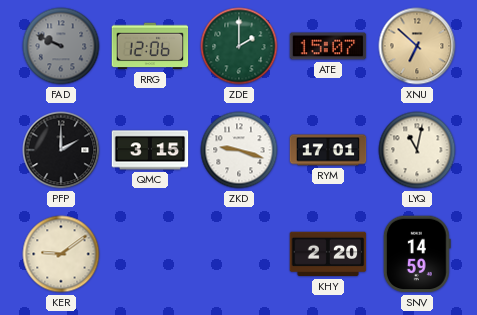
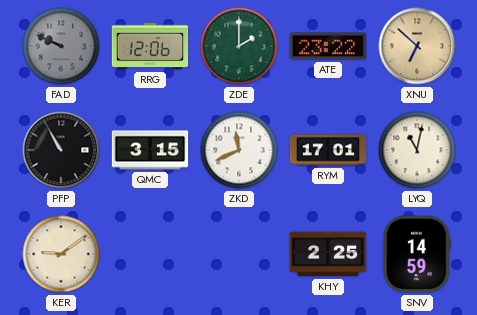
ATE: 15:07 -> 23:22
PFP: 2:00 -> 10:55
ZKD: 9:18 -> 11:41
KHY: 2:20 -> 2:25
